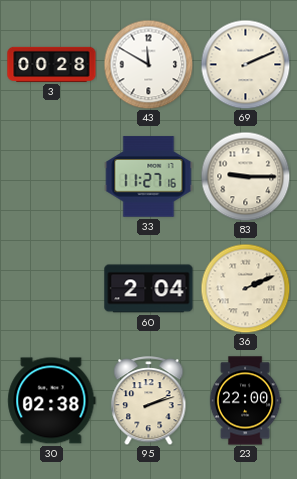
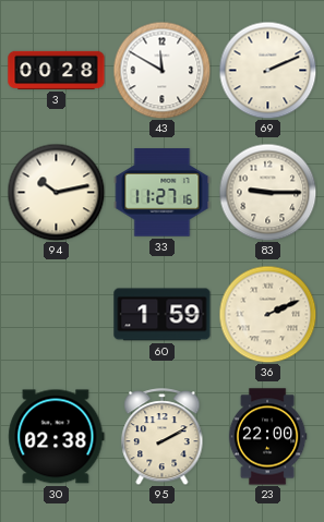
94: none -> 10:13
60: 2:04 -> 1:59
95: 2:12 -> 2:10
